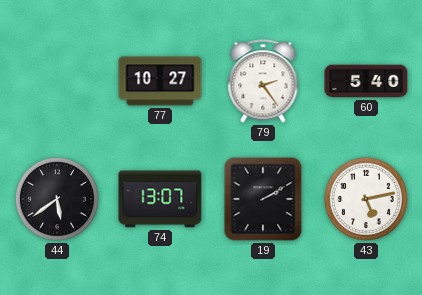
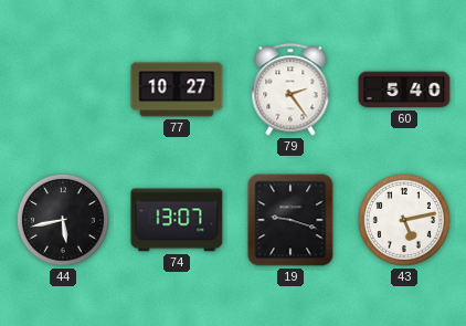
44: 5:39 -> 5:43
19: 2:10 -> 9:18
